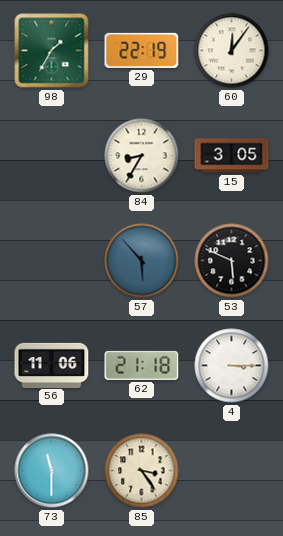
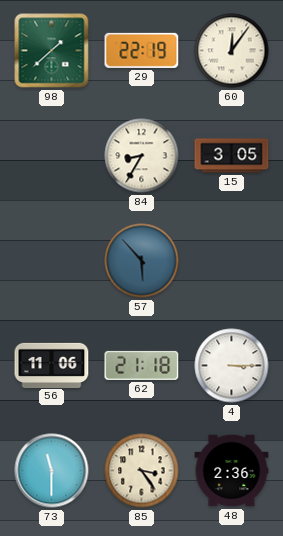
98: 1:35 -> 1:38
53: 5:49 -> none
48: none -> 2:36
